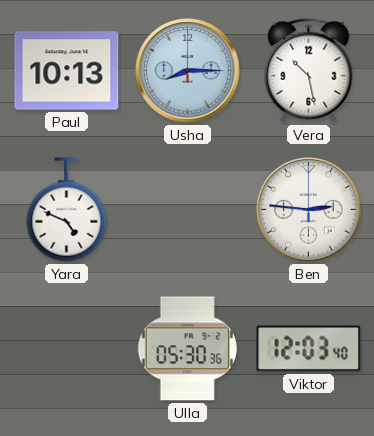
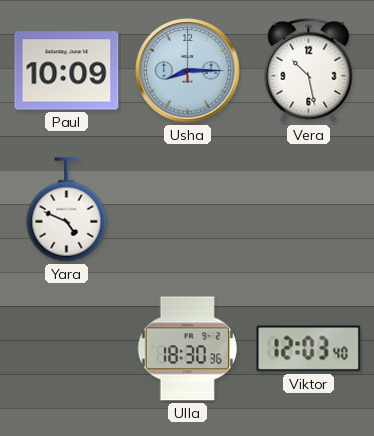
Paul: 10:13 -> 10:09
Ben: 2:46 -> none
Ulla: 05:30 -> 18:30
